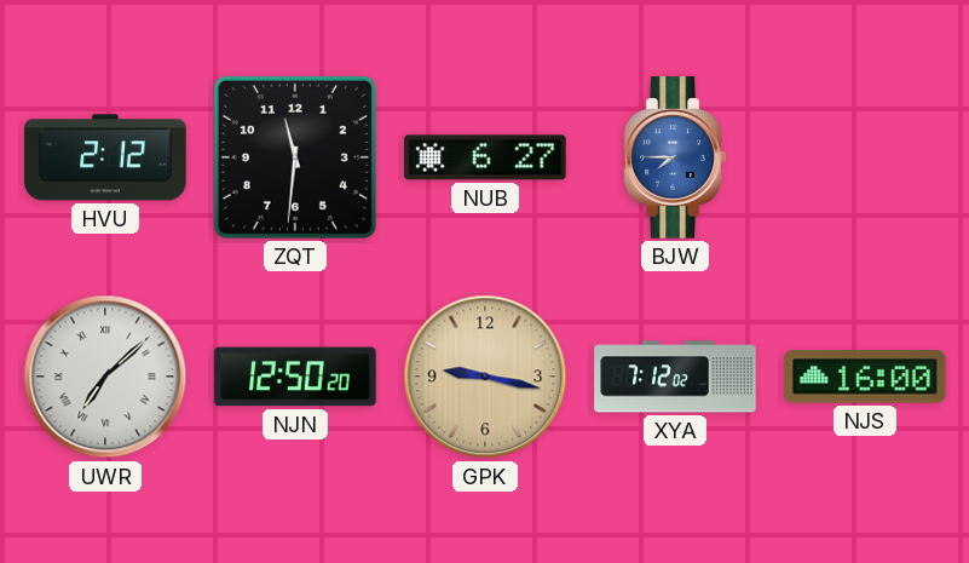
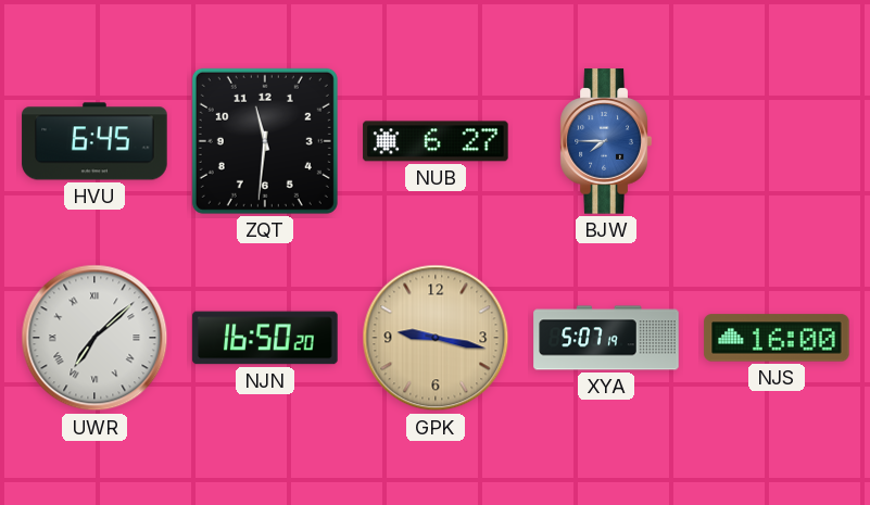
HVU: 2:12 -> 6:45
NJN: 12:50 -> 16:50
XYA: 7:12 -> 5:07
